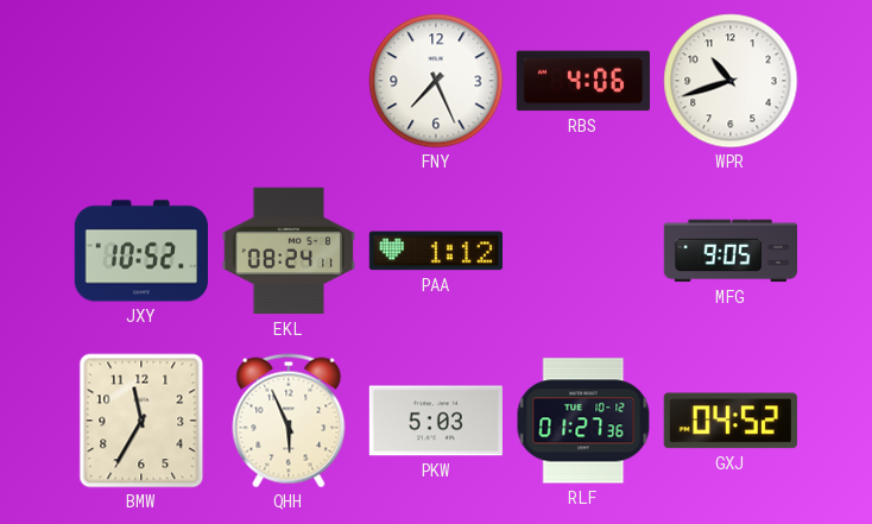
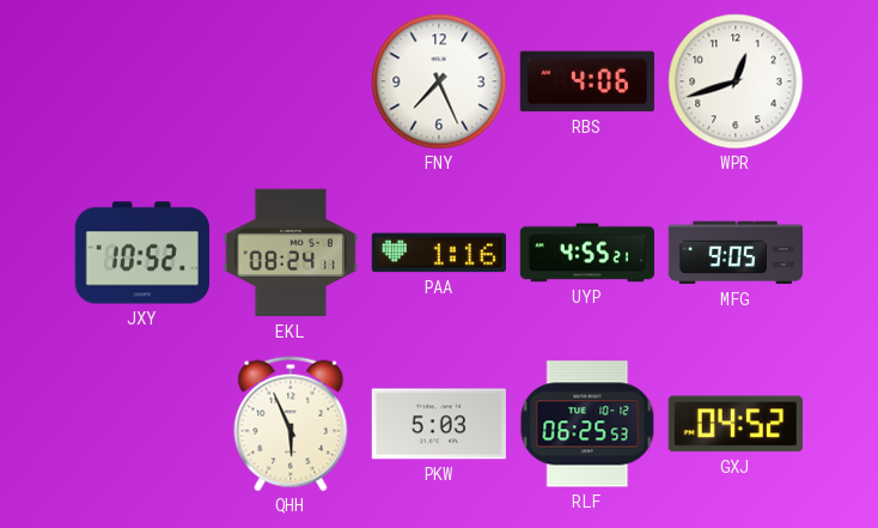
WPR: 10:42 -> 12:42
PAA: 1:12 -> 1:16
UYP: none -> 4:55
BMW: 11:35 -> none
RLF: 01:27 -> 06:25
